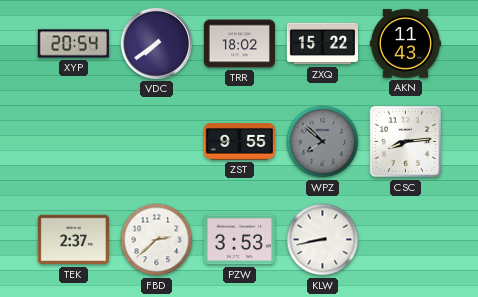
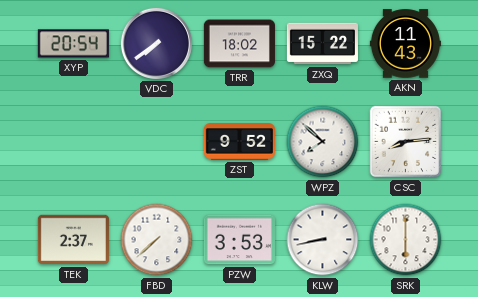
ZST: 9:55 -> 9:52
WPZ dial: grey -> white
FBD: 2:38 -> 7:38
SRK: none -> 6:00
